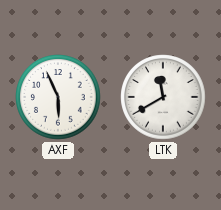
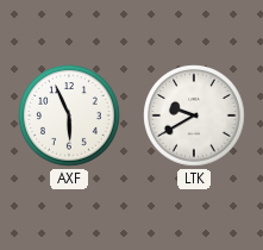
LTK: 11:40 -> 9:40
